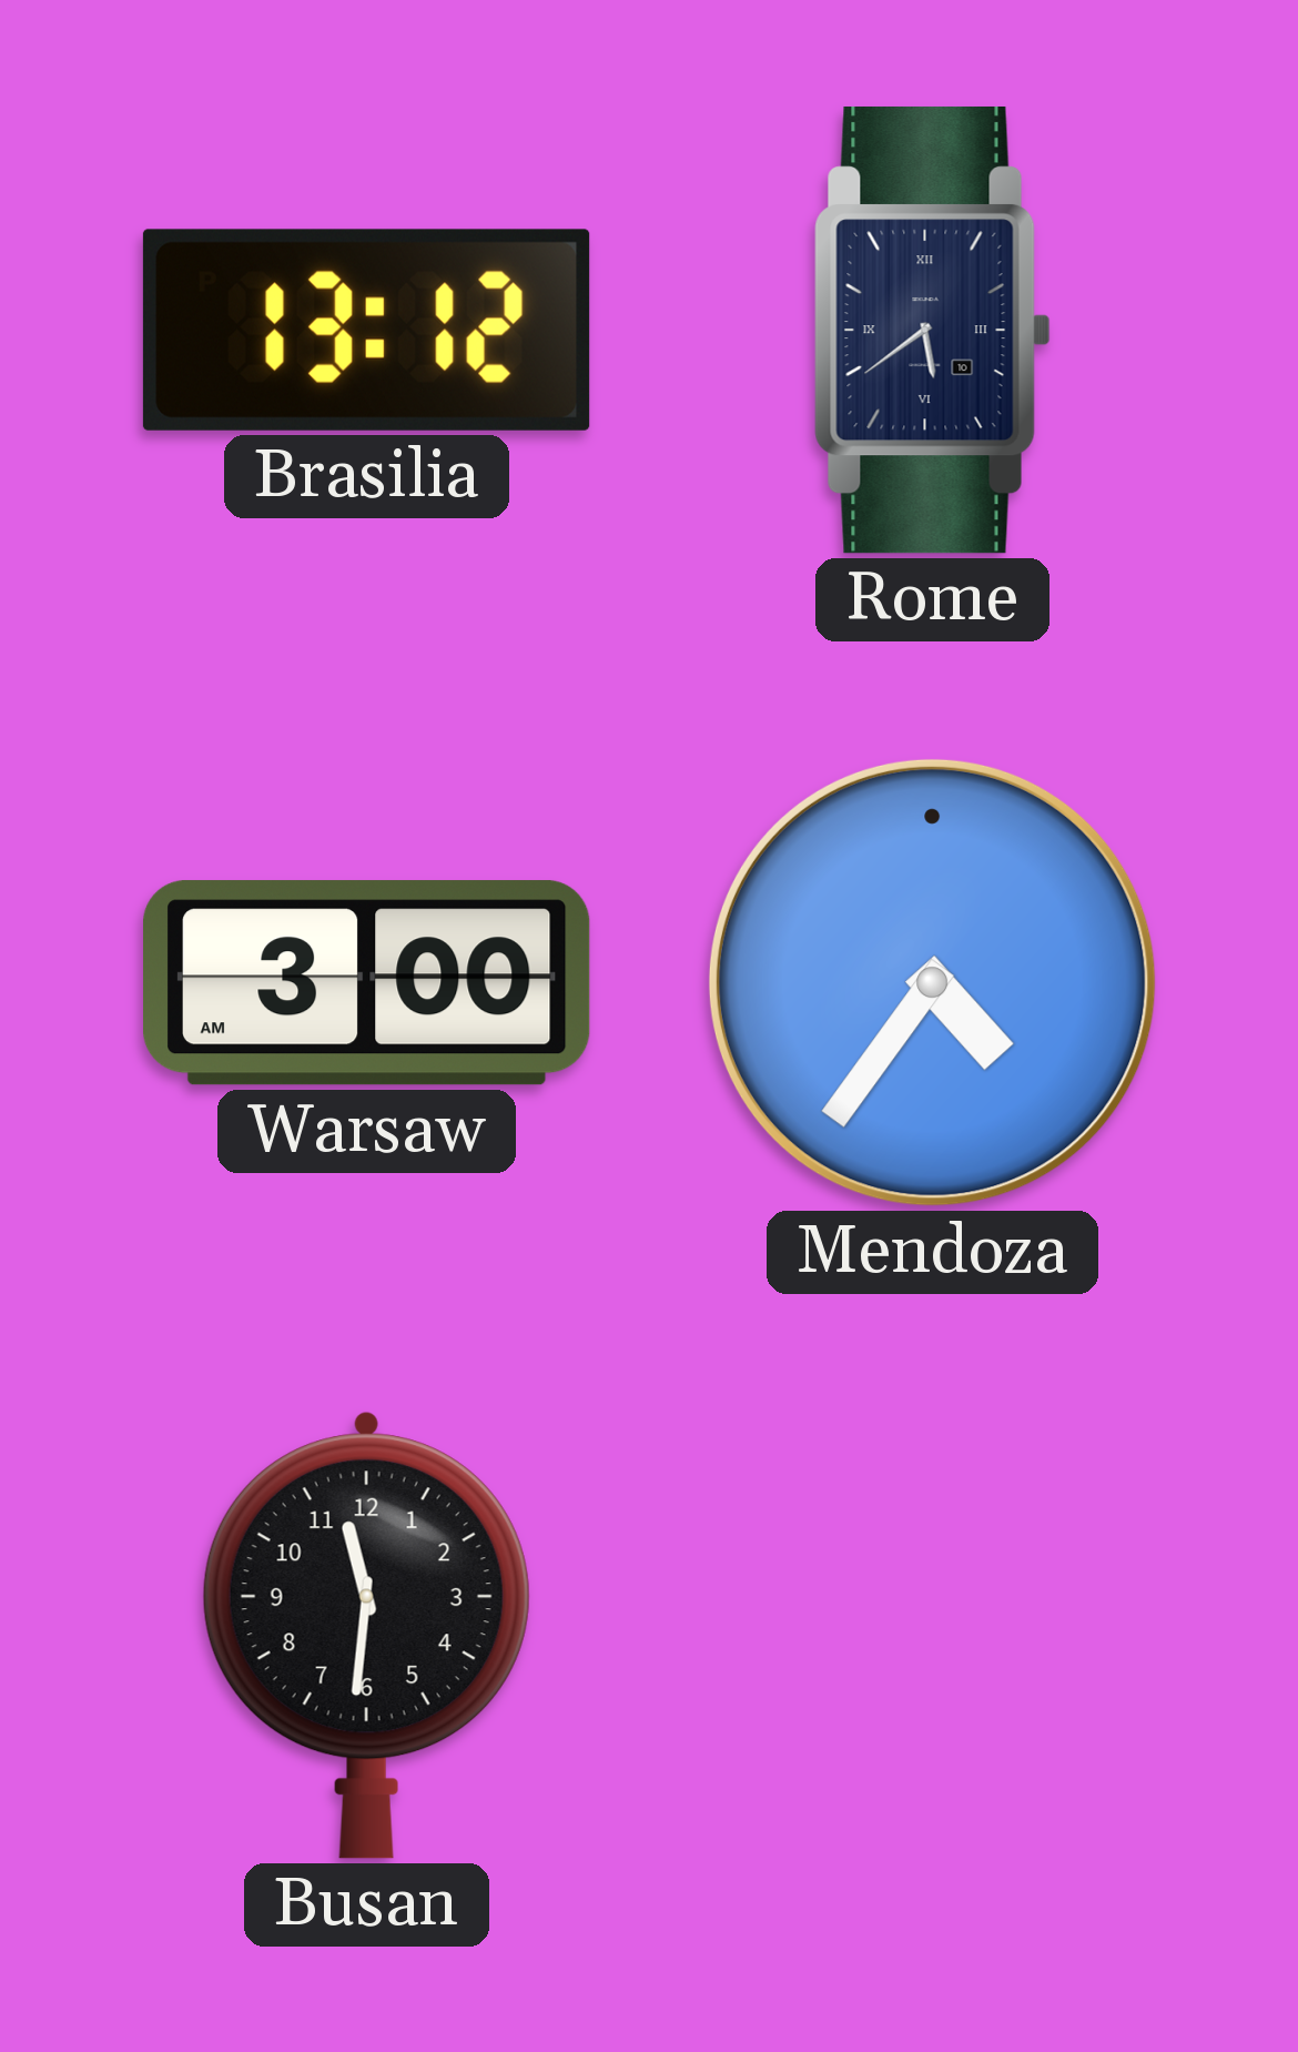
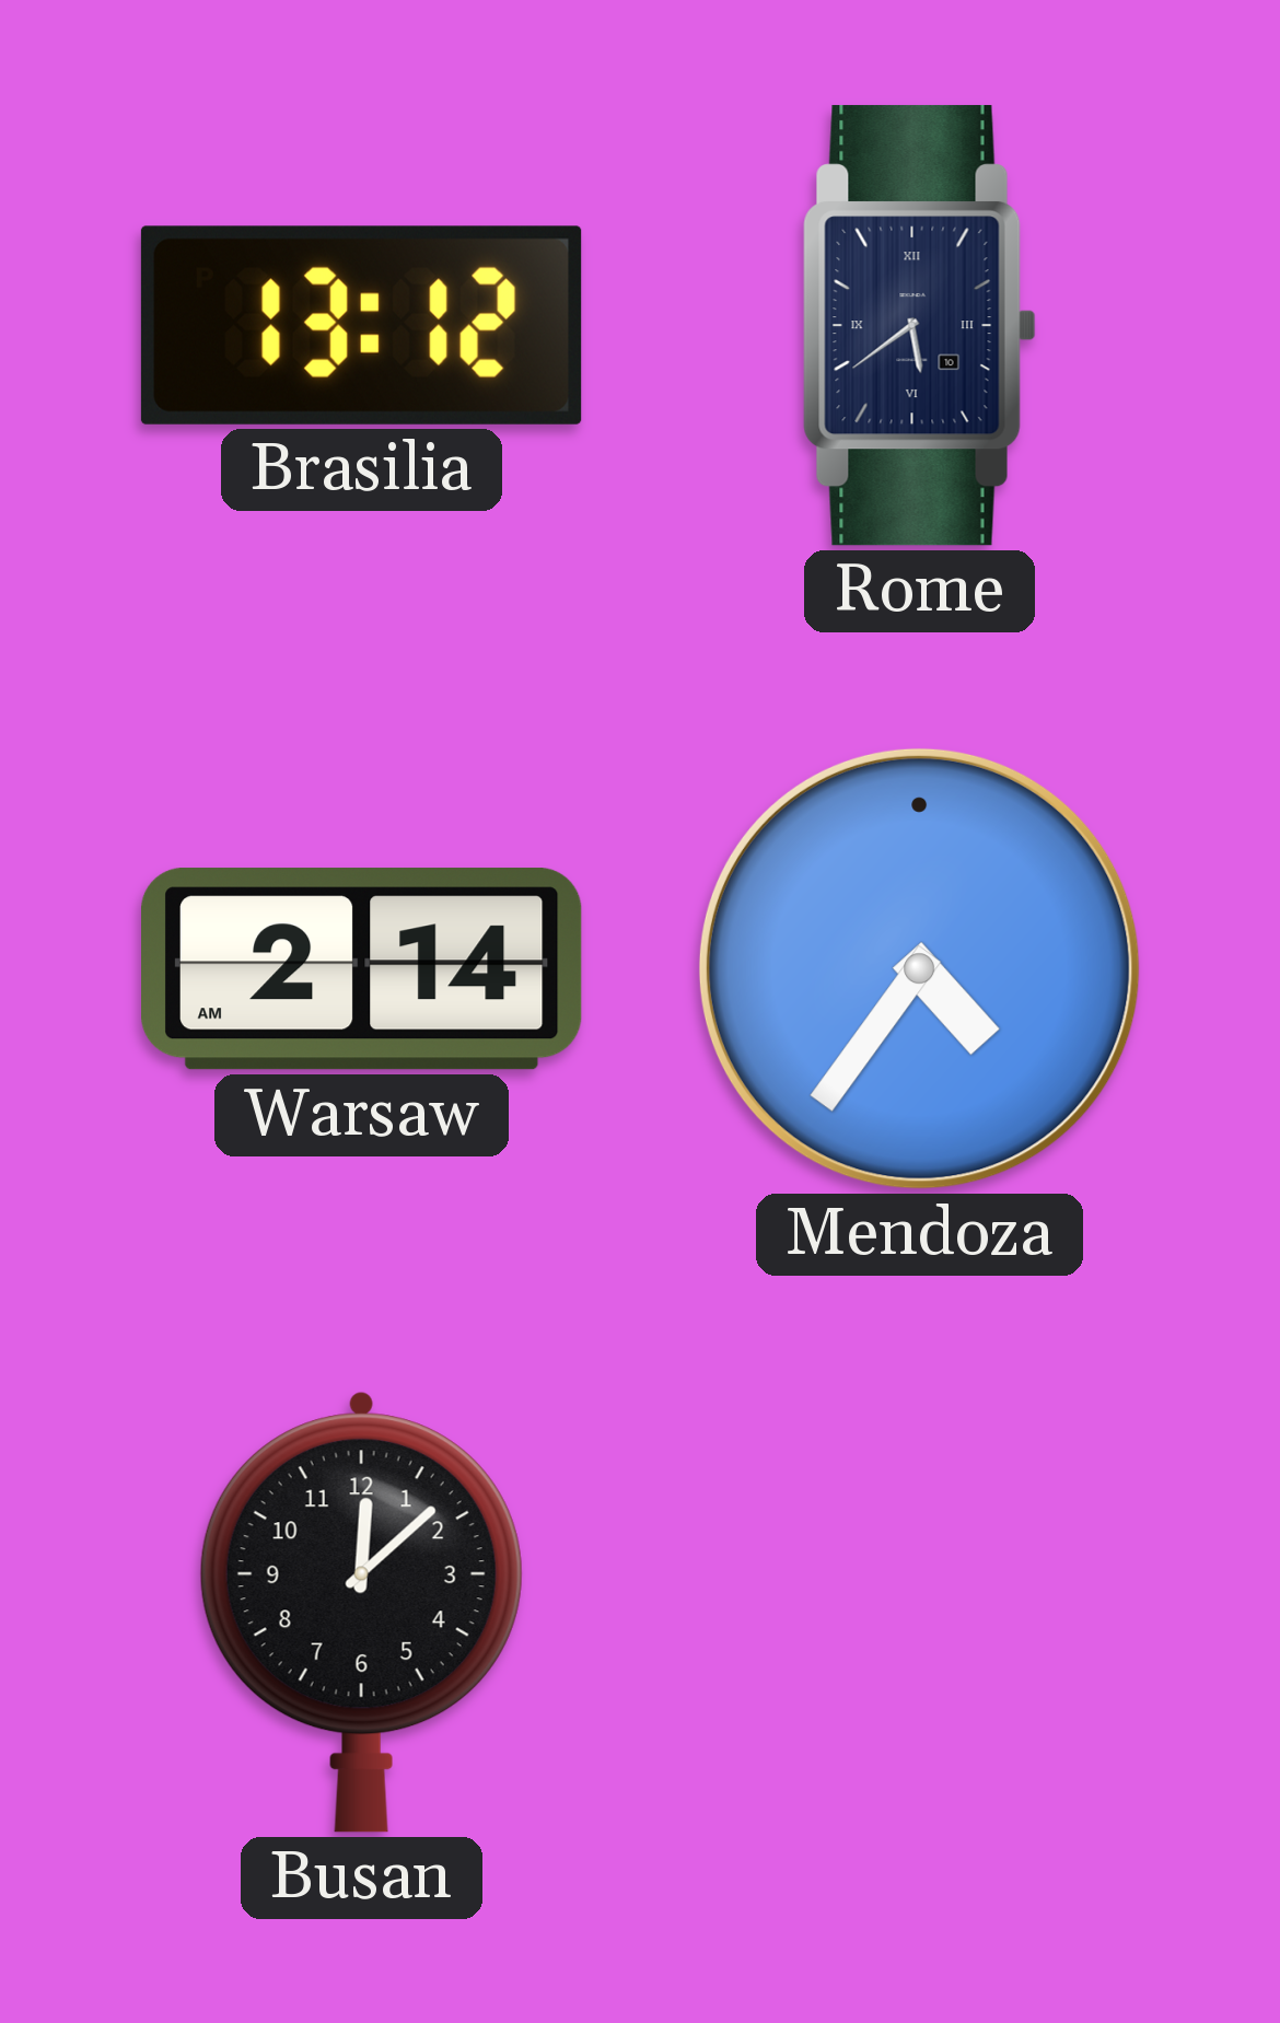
Warsaw: 3:00 -> 2:14
Busan: 11:31 -> 12:08
